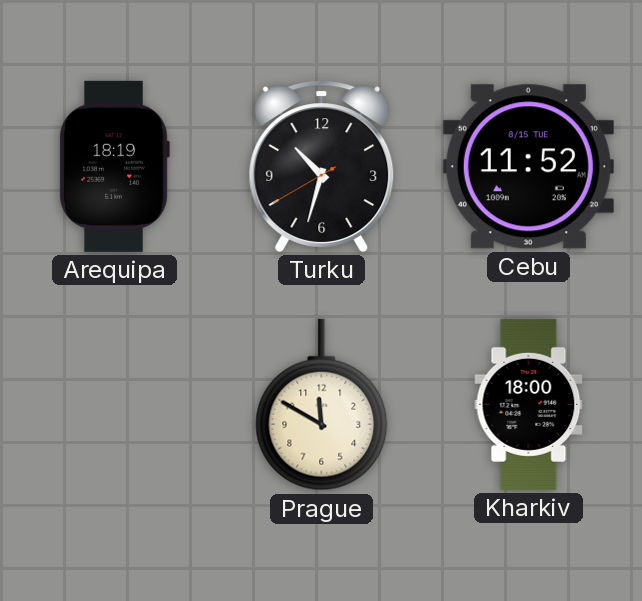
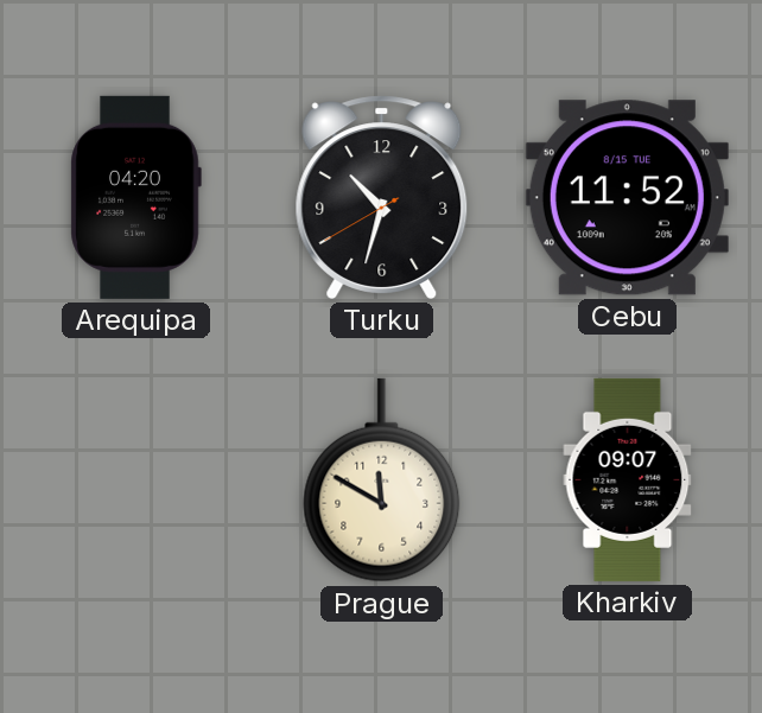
Arequipa: 18:19 -> 04:20
Kharkiv: 18:00 -> 09:07
